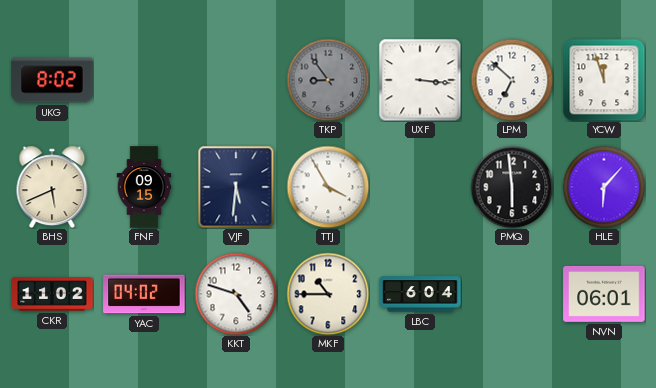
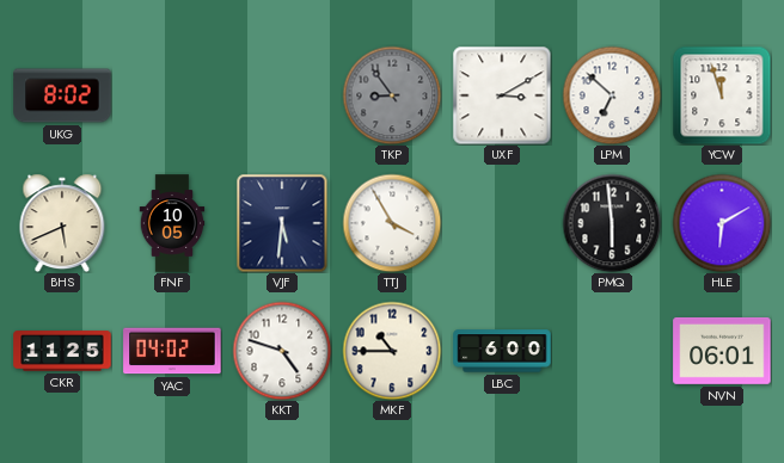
UXF: 3:16 -> 3:10
FNF: 09:15 -> 10:05
HLE: 6:07 -> 6:10
CKR: 11:02 -> 11:25
LBC: 6:04 -> 6:00
